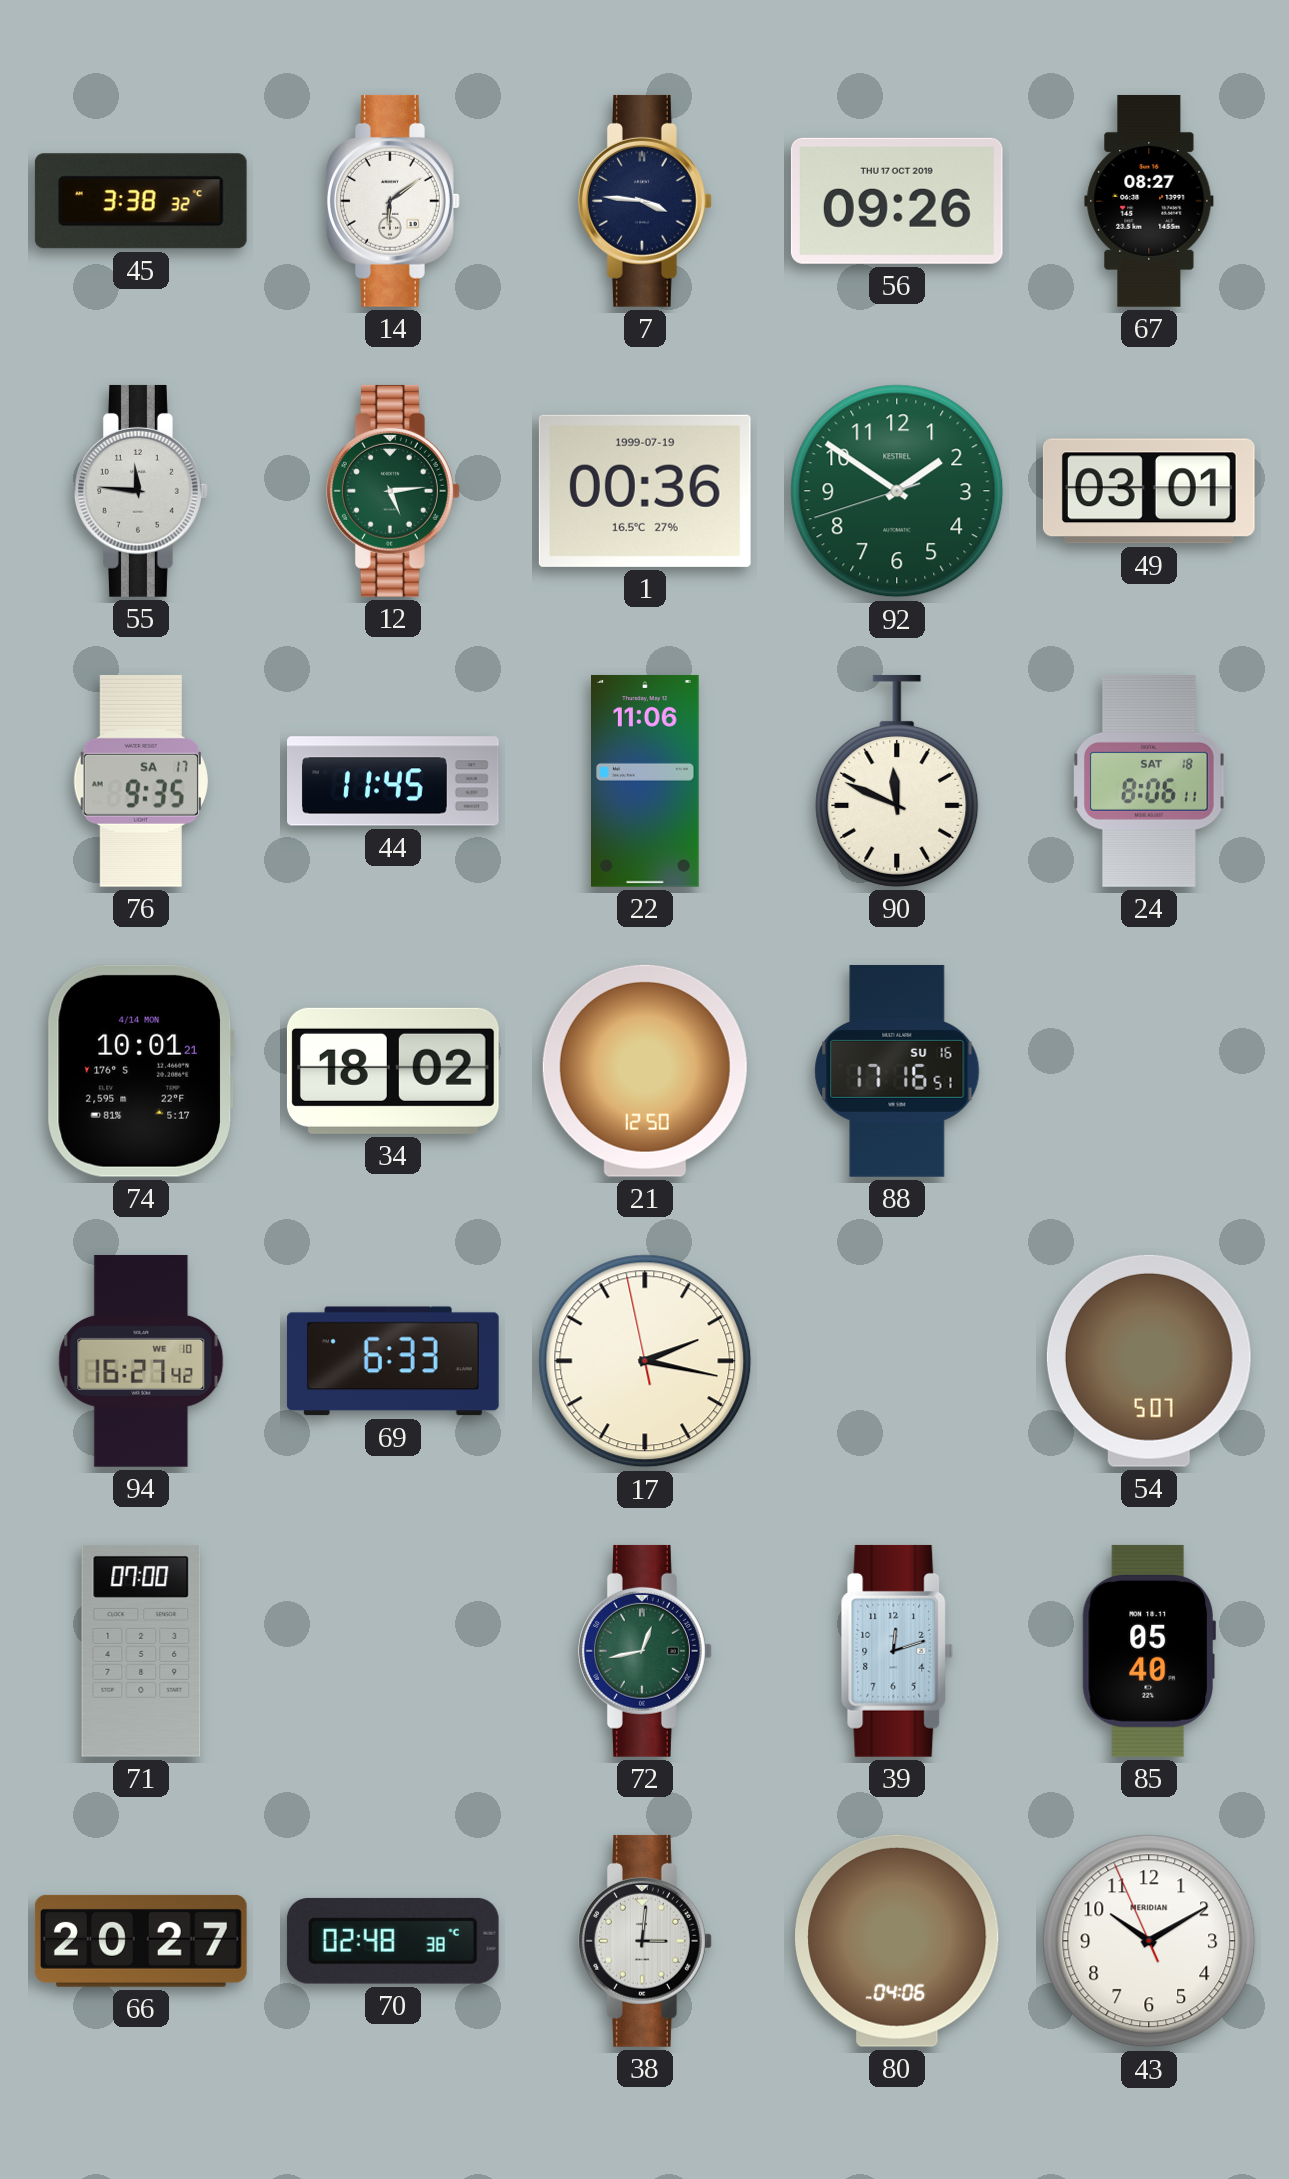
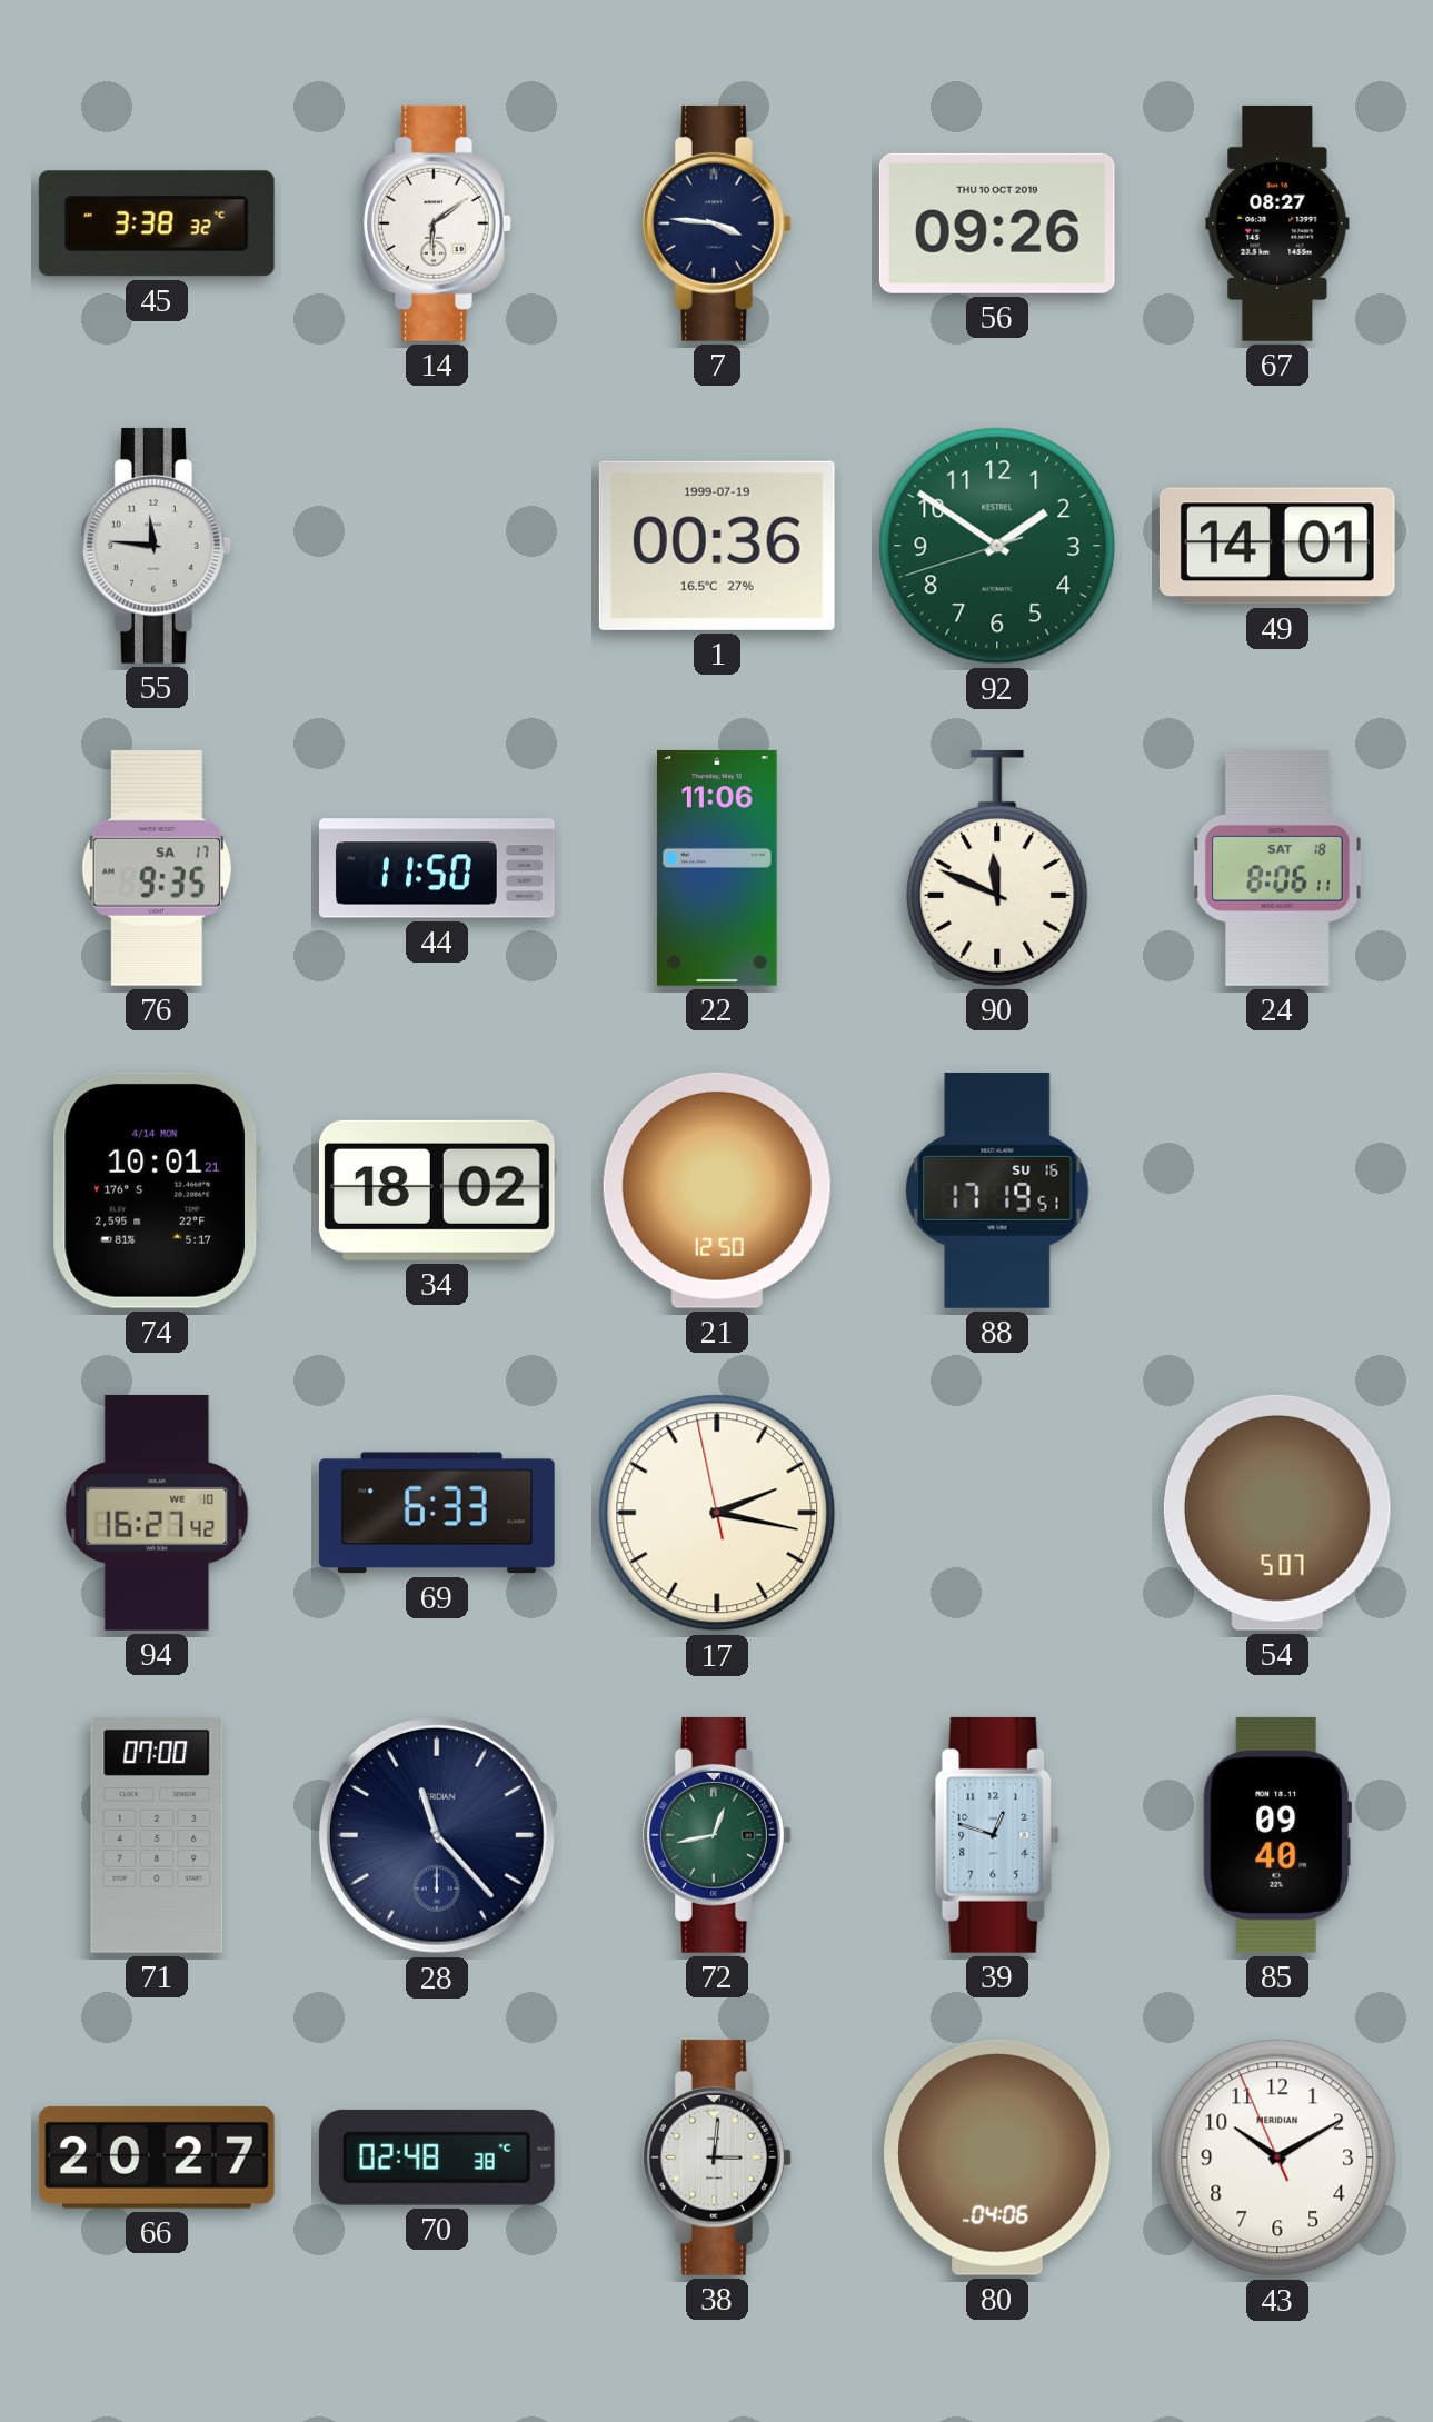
56 date: THU 17 OCT 2019 -> THU 10 OCT 2019
12: 5:14 -> none
49: 03:01 -> 14:01
44: 11:45 -> 11:50
88: 17:16 -> 17:19
28: none -> 11:23
39: 12:12 -> 12:48
85: 05:40 -> 09:40
